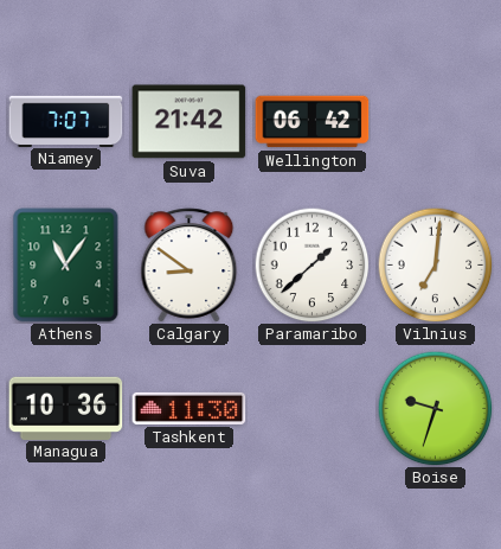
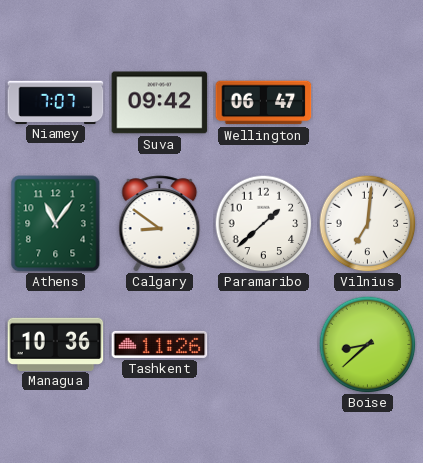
Suva: 21:42 -> 09:42
Wellington: 06:42 -> 06:47
Tashkent: 11:30 -> 11:26
Boise: 9:33 -> 8:38
